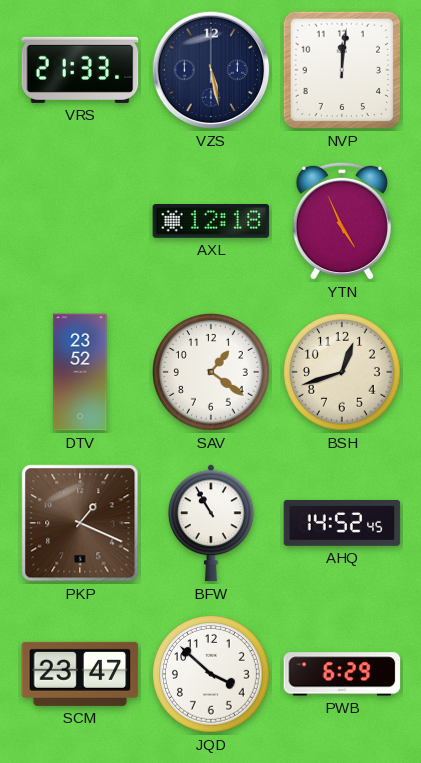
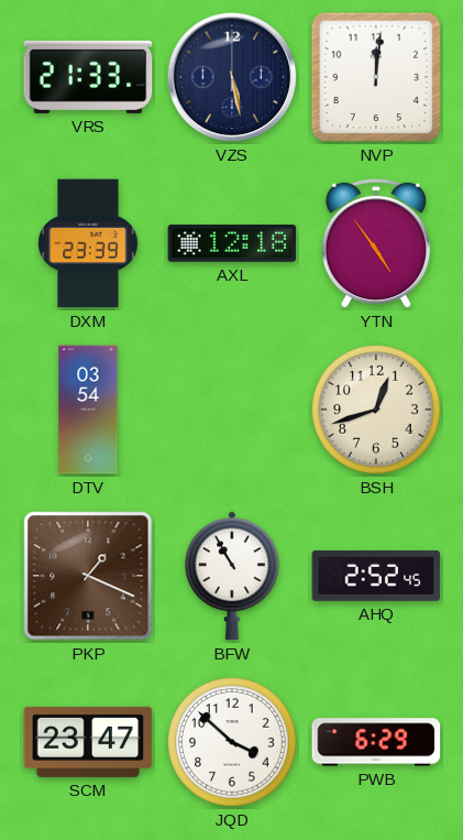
DXM: none -> 23:39
YTN: 4:56 -> 4:54
DTV: 23:52 -> 03:54
SAV: 1:21 -> none
AHQ: 14:52 -> 2:52
